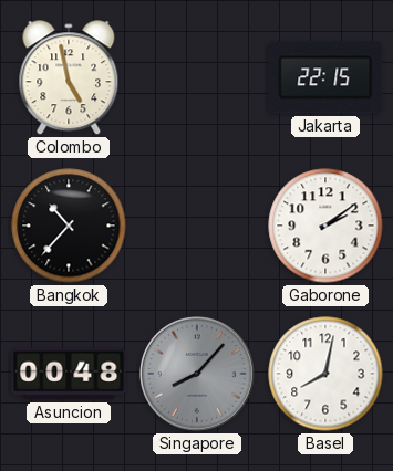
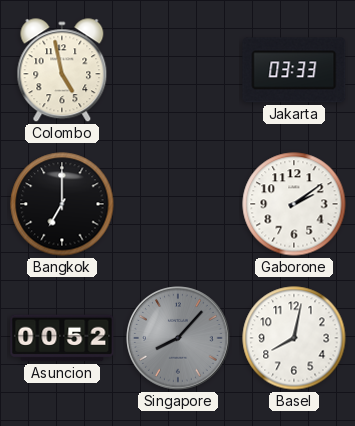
Jakarta: 22:15 -> 03:33
Bangkok: 10:37 -> 7:00
Asuncion: 00:48 -> 00:52
